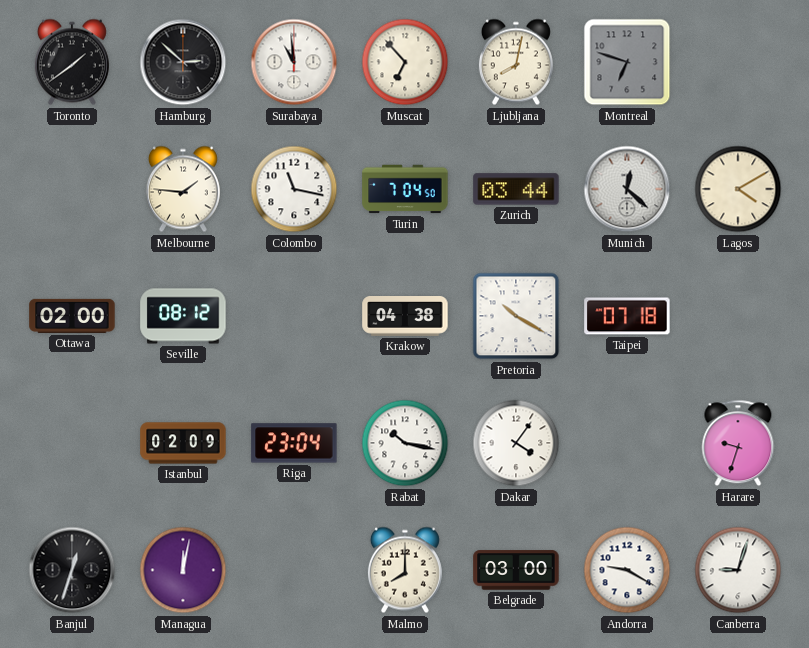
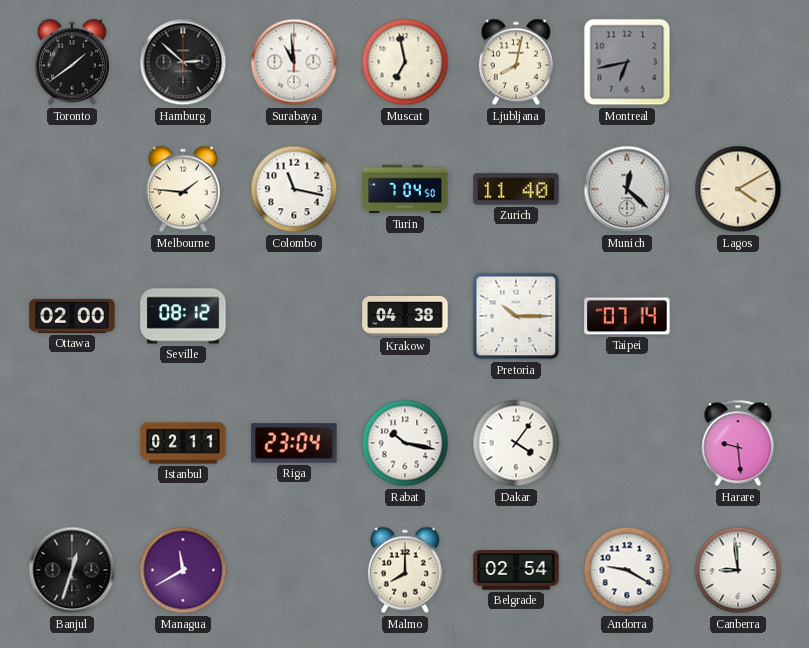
Muscat: 6:53 -> 6:58
Montreal: 6:48 -> 6:43
Zurich: 03:44 -> 11:40
Pretoria: 10:20 -> 10:15
Taipei: 07:18 -> 07:14
Istanbul: 02:09 -> 02:11
Harare: 9:33 -> 9:29
Managua: 12:02 -> 11:40
Belgrade: 03:00 -> 02:54
Canberra: 9:03 -> 8:59
